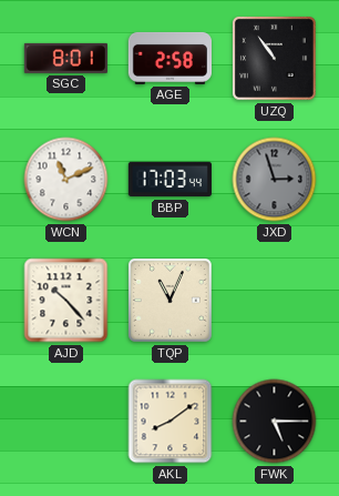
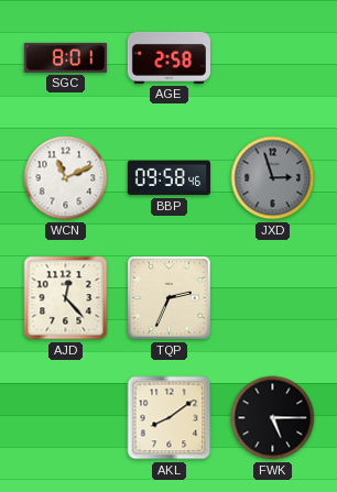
UZQ: 10:54 -> none
BBP: 17:03 -> 09:58
AJD: 10:23 -> 12:23
TQP: 11:04 -> 2:34
